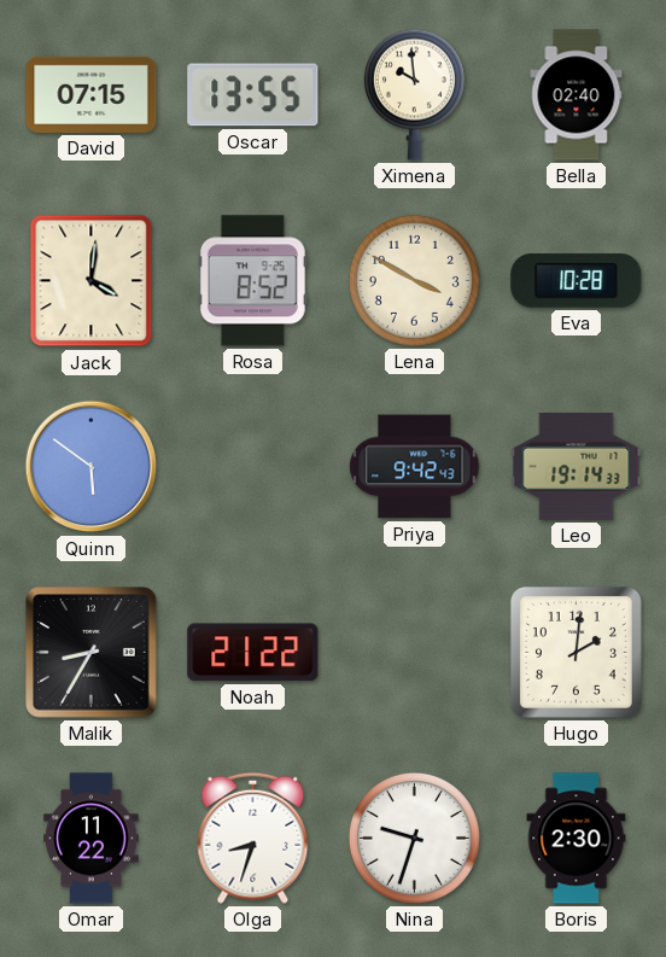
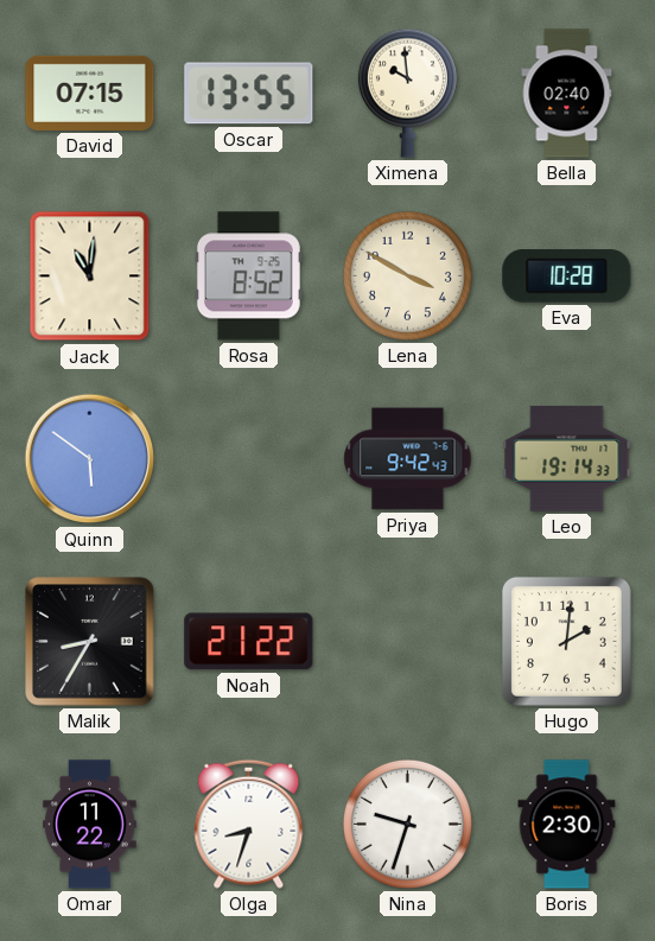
Jack: 4:01 -> 11:01
